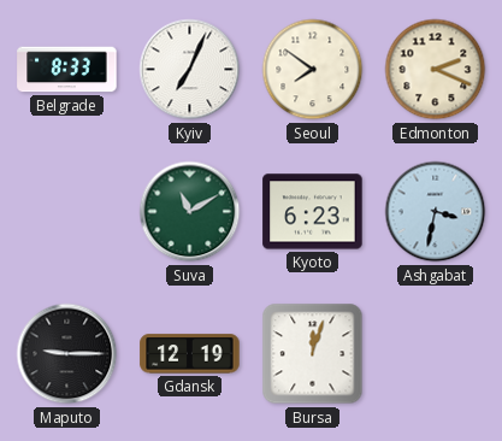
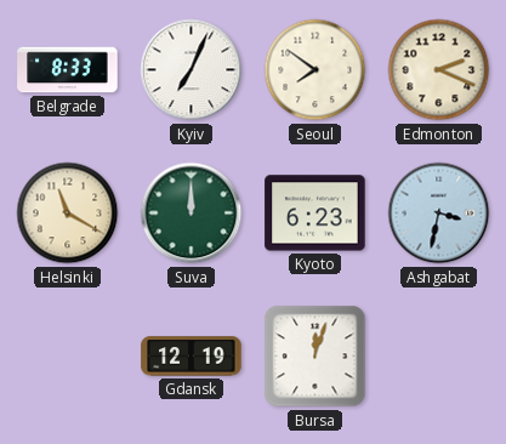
Helsinki: none -> 11:20
Suva: 11:10 -> 12:00
Maputo: 9:15 -> none
